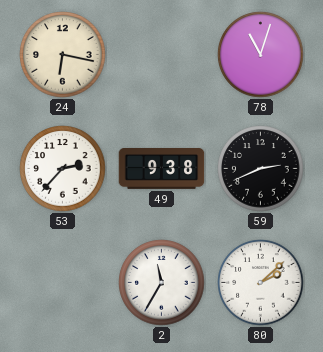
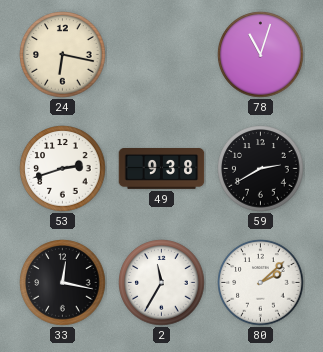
53: 2:37 -> 2:42
59: 2:41 -> 2:40
33: none -> 12:17
